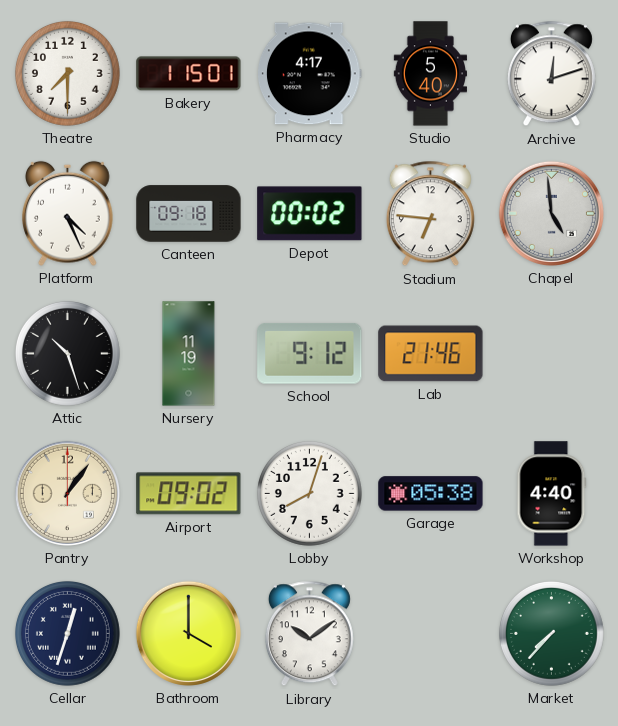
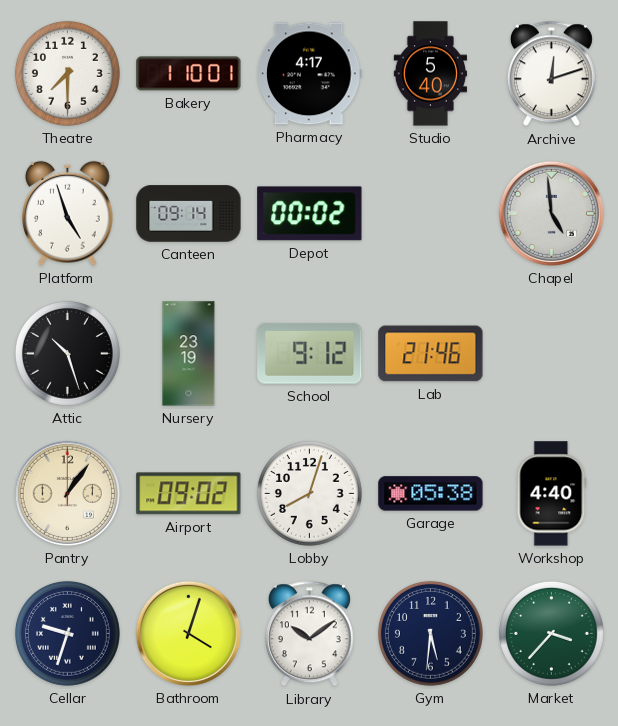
Bakery: 1:15 -> 1:10
Platform: 4:26 -> 4:57
Canteen: 09:18 -> 09:14
Stadium: 6:46 -> none
Nursery: 11:19 -> 23:19
Cellar: 12:33 -> 9:33
Bathroom: 4:00 -> 4:03
Gym: none -> 5:31
Market: 7:37 -> 3:37
